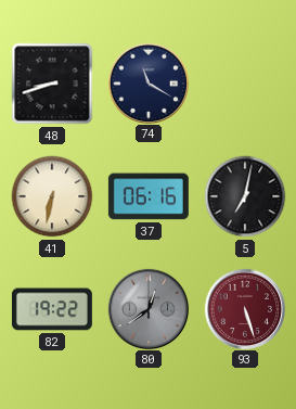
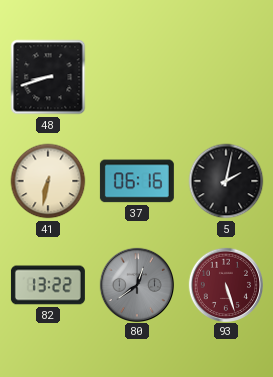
74: 11:20 -> none
5: 7:02 -> 2:02
82: 19:22 -> 13:22
